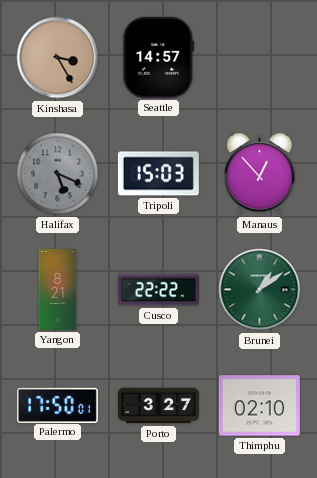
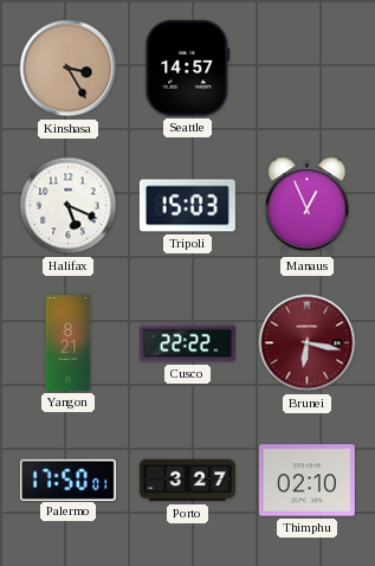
Halifax dial: grey -> white
Manaus: 12:53 -> 12:56
Brunei: 1:09 -> 6:17
Brunei dial: green -> burgundy
